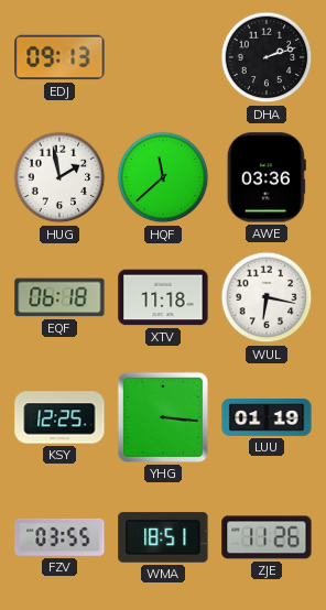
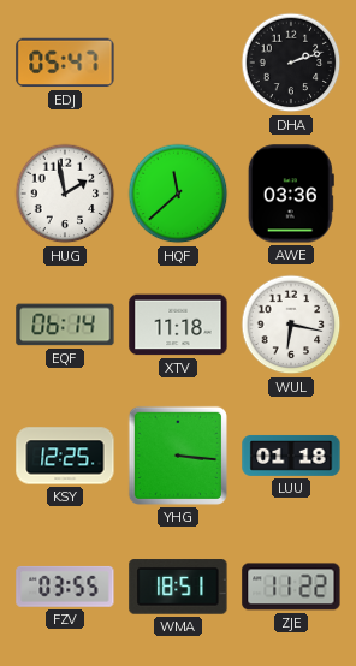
EDJ: 09:13 -> 05:47
EQF: 06:18 -> 06:14
LUU: 01:19 -> 01:18
ZJE: 11:26 -> 11:22
